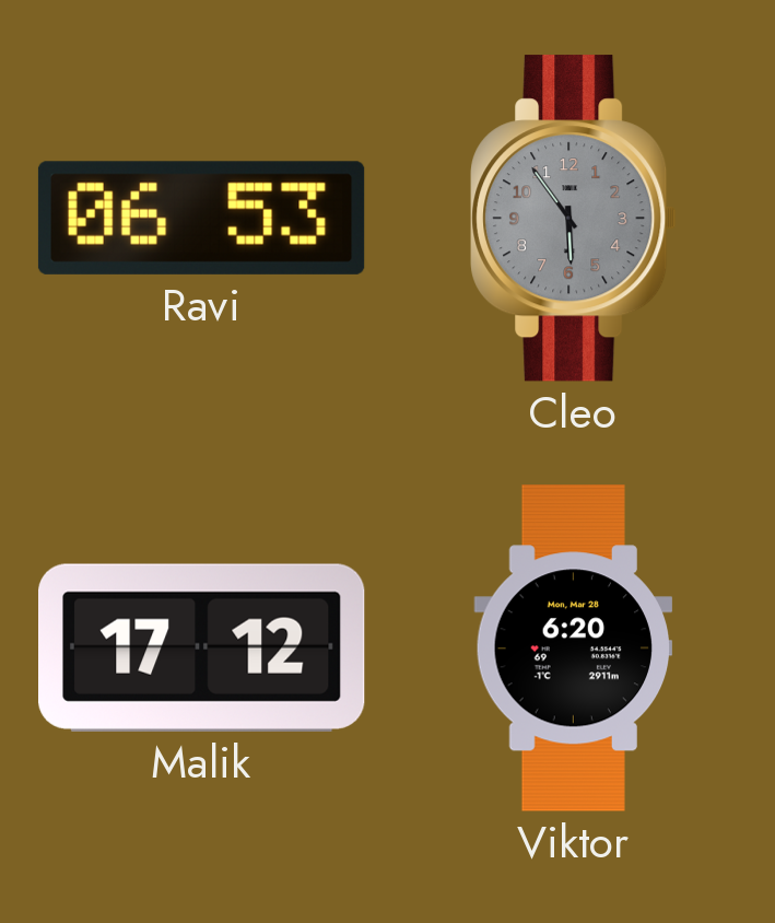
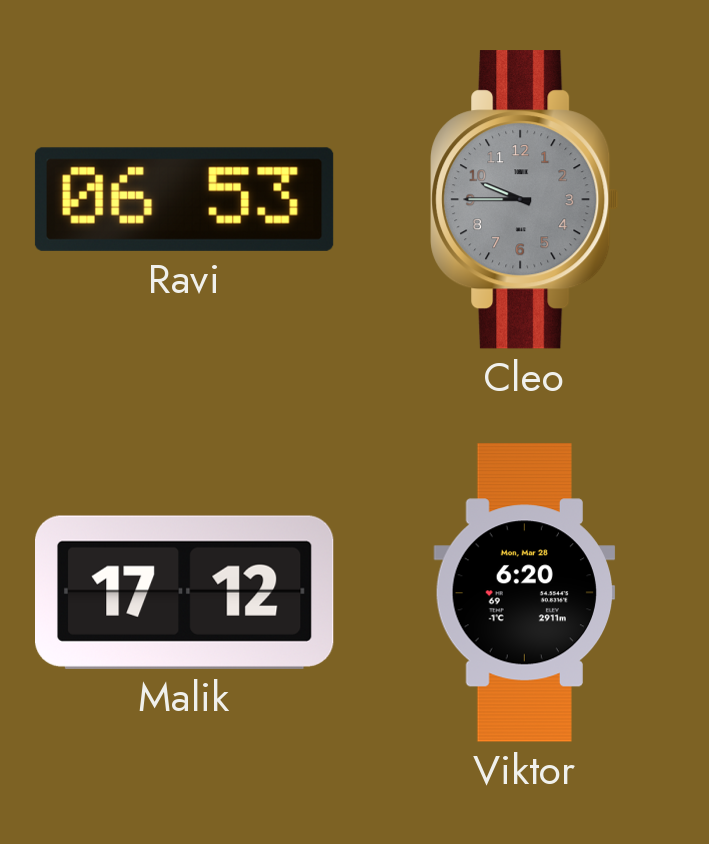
Cleo: 5:54 -> 9:45
